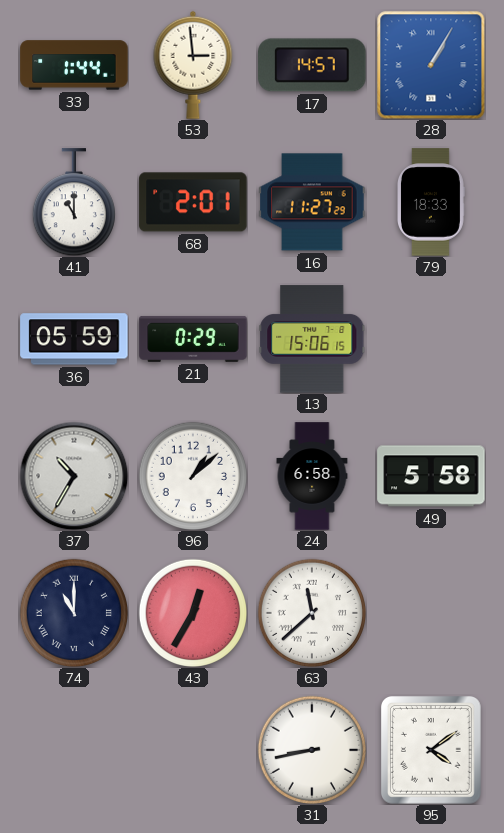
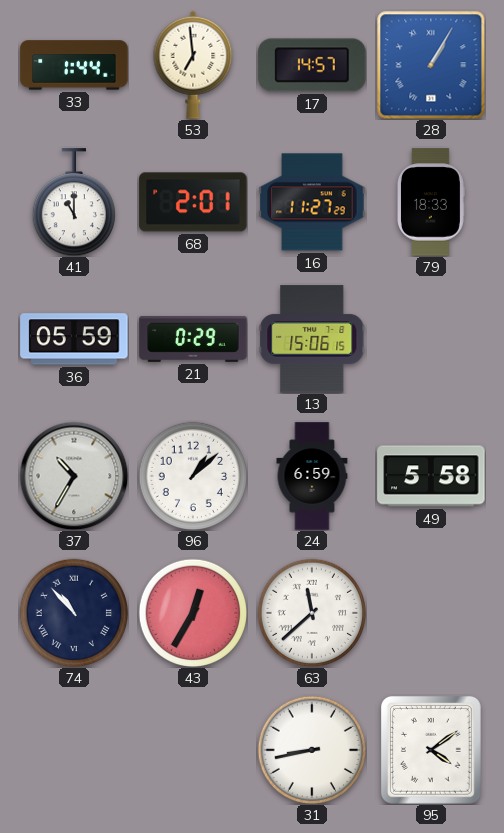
53: 2:59 -> 6:59
24: 6:58 -> 6:59
74: 11:00 -> 10:53
